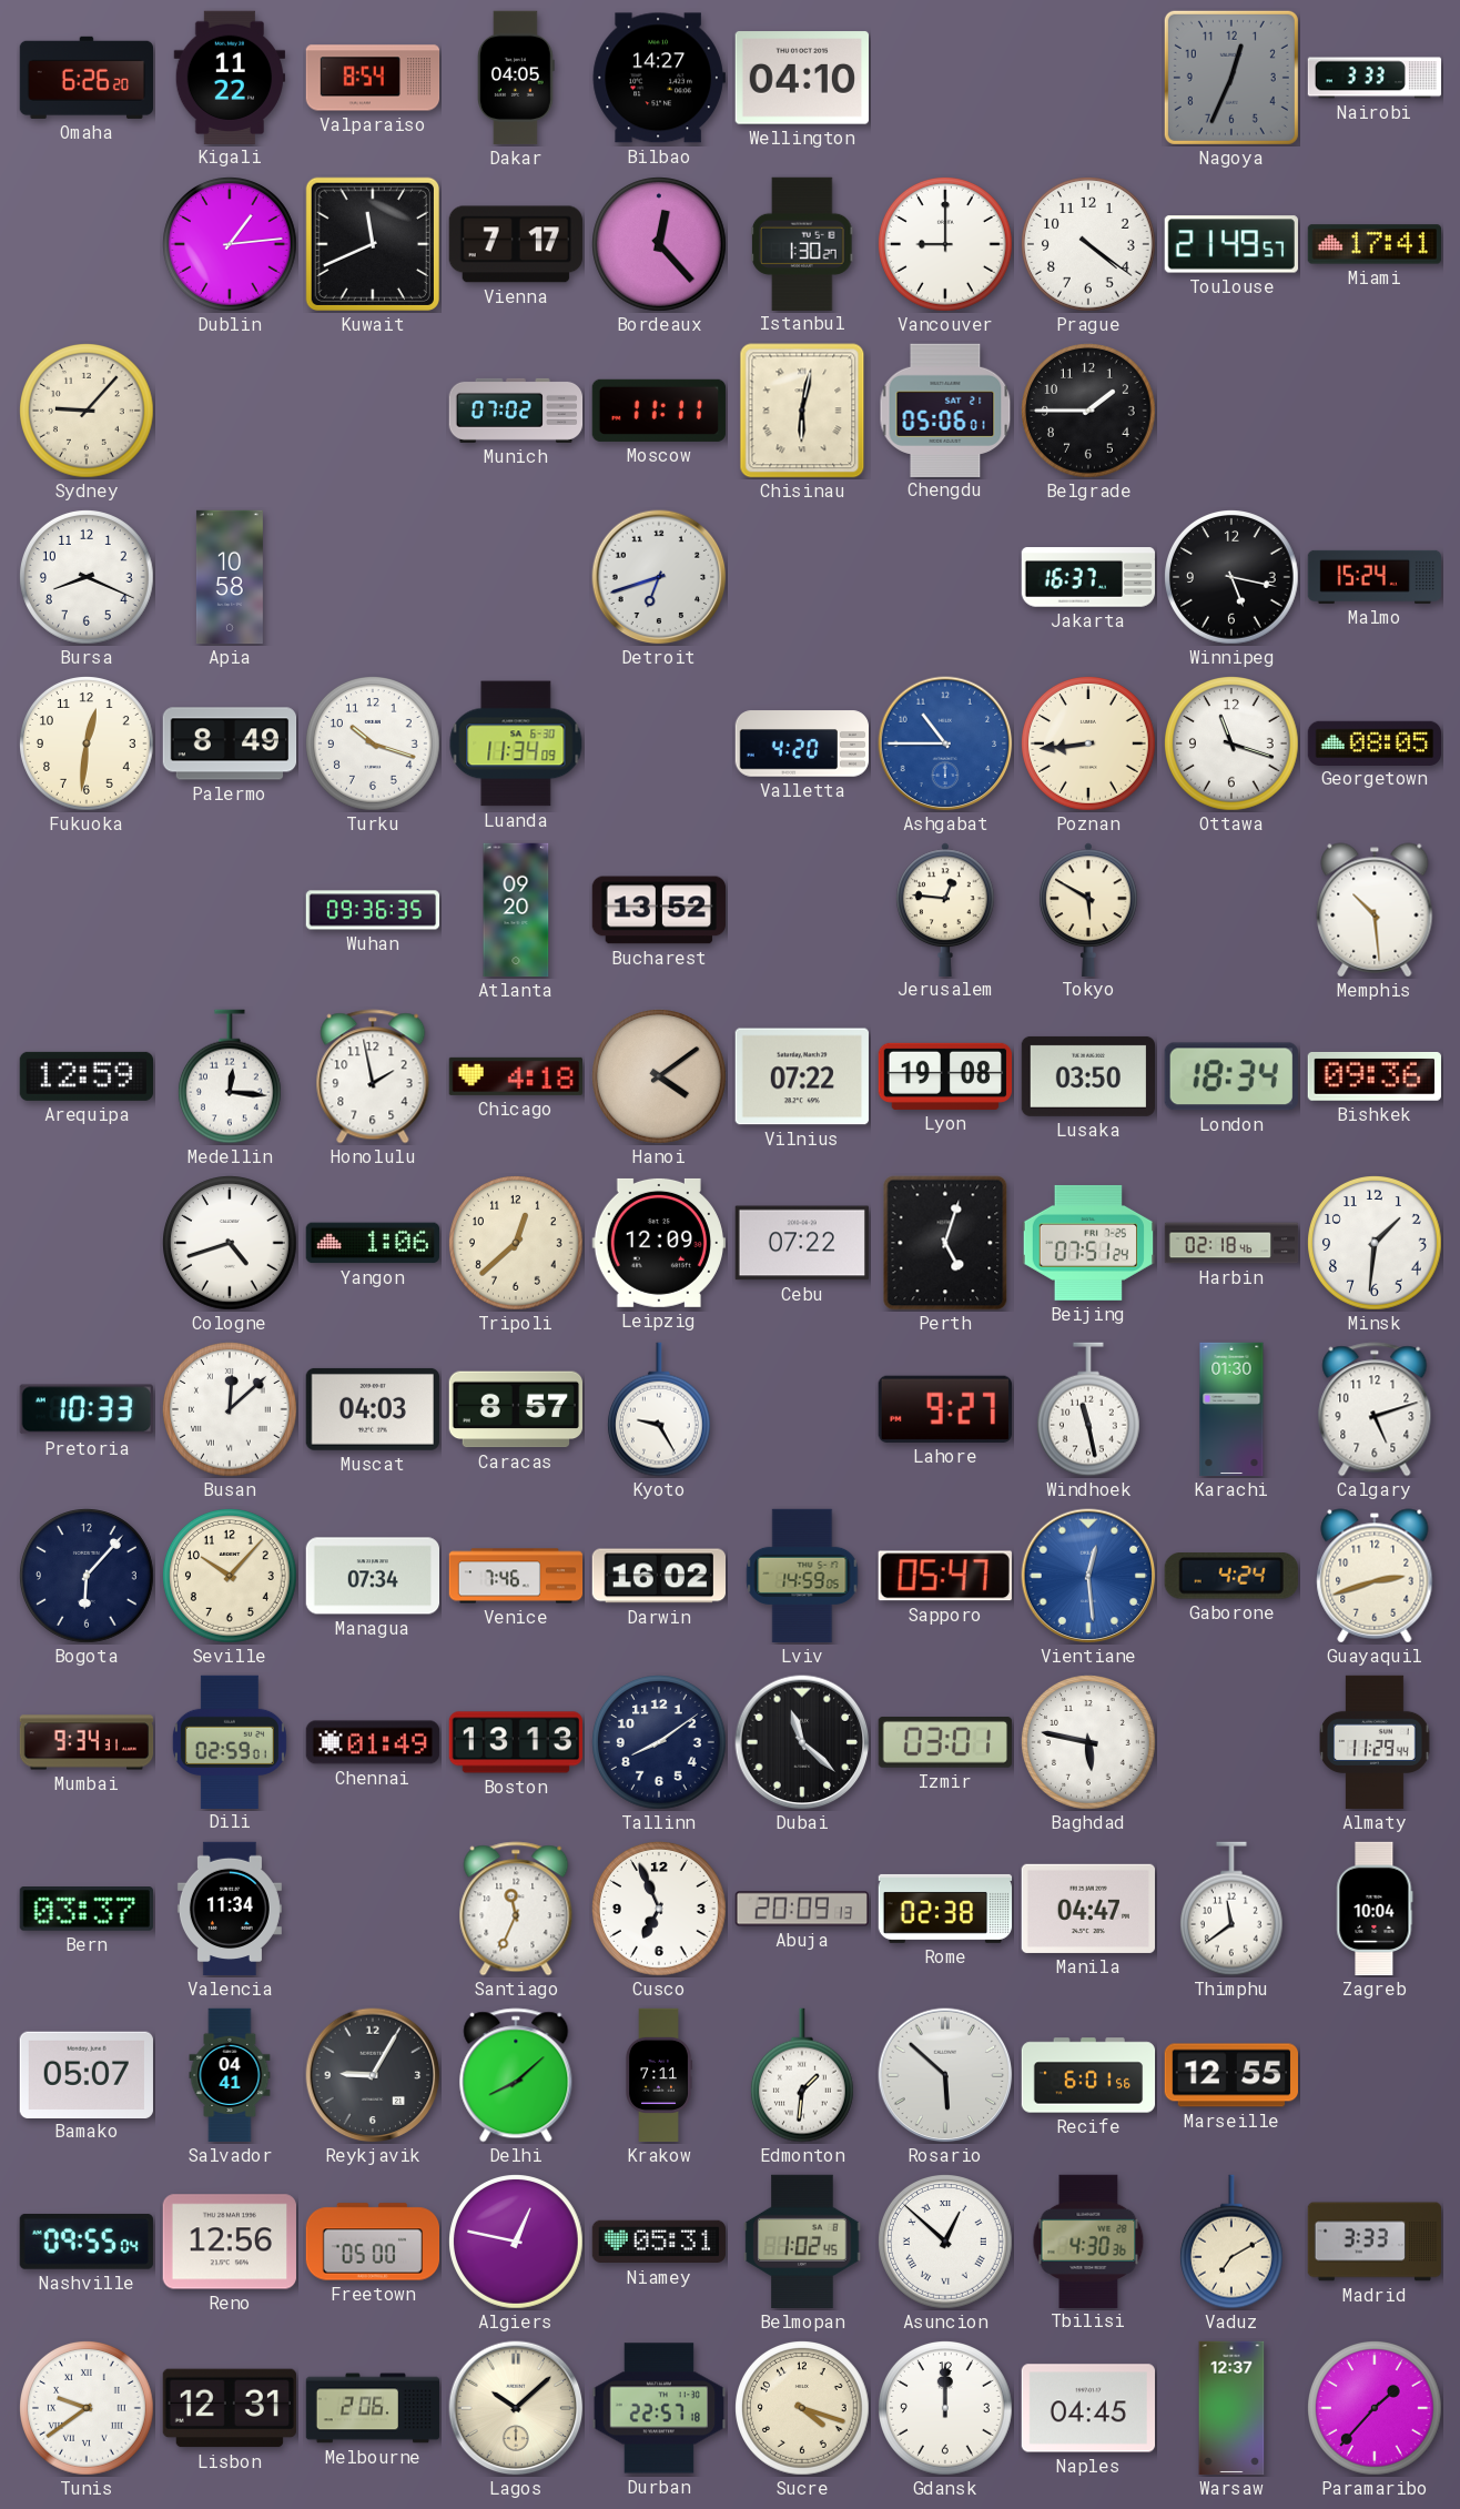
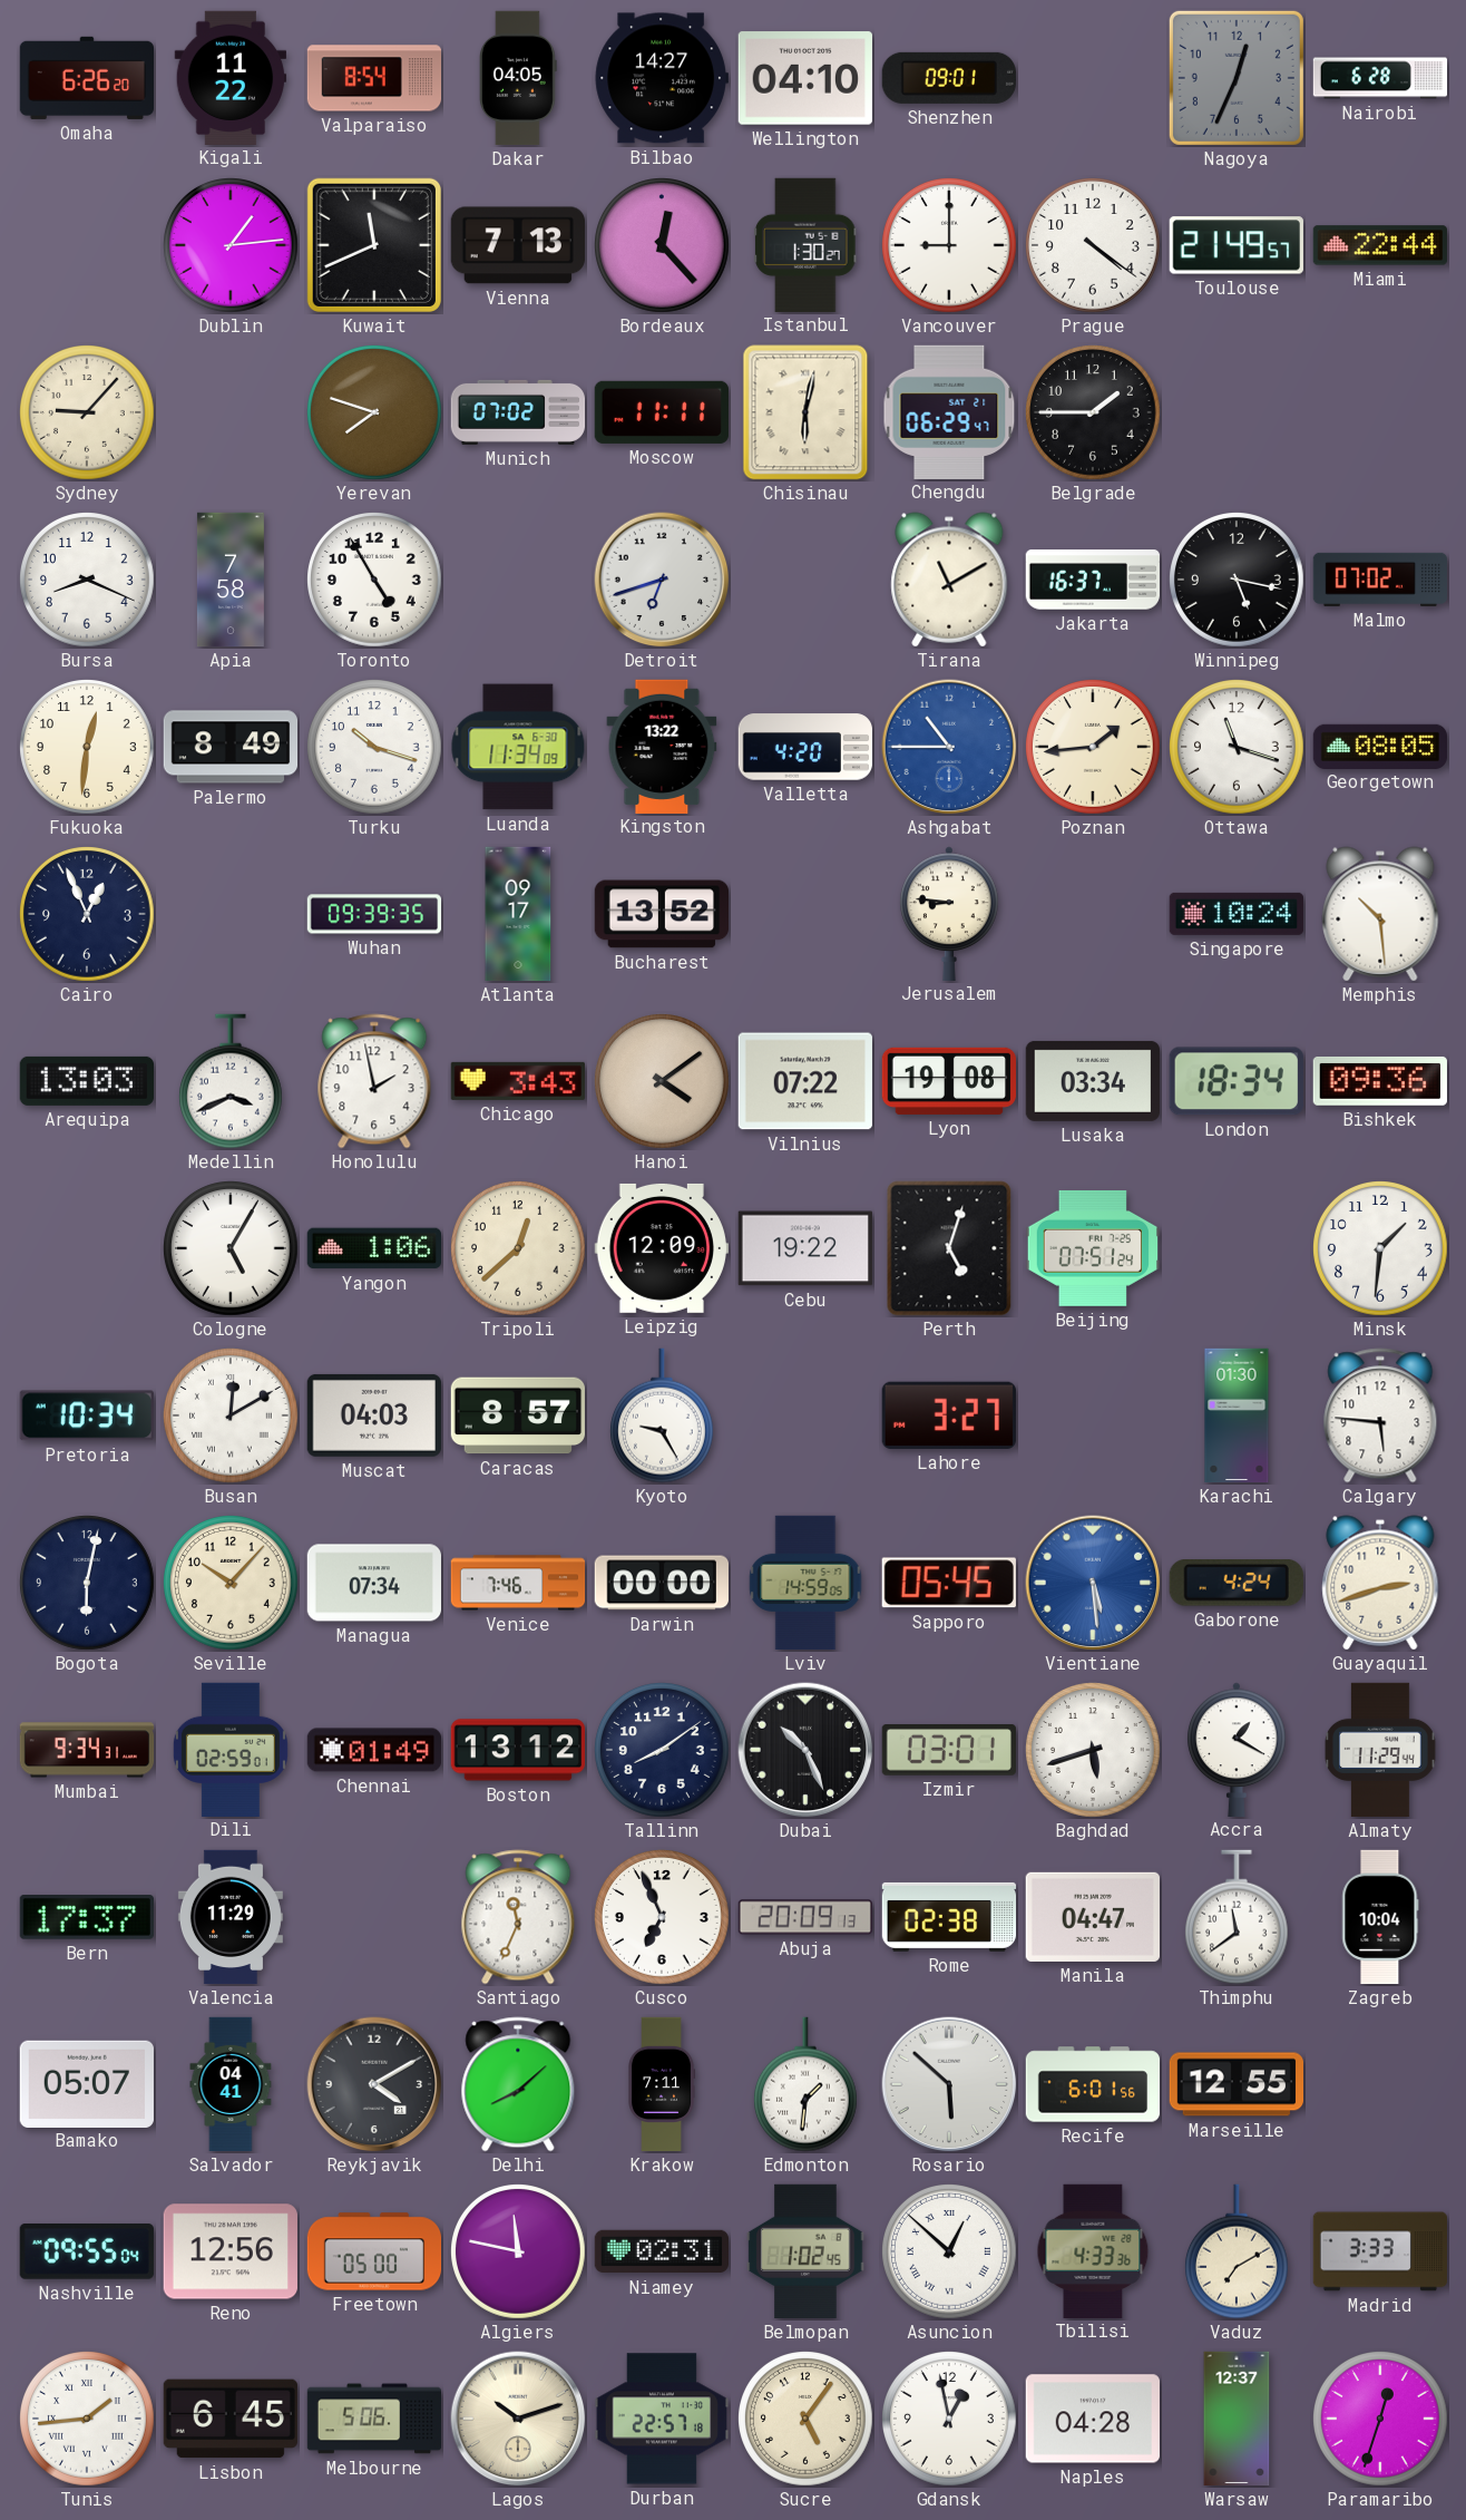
Shenzhen: none -> 09:01
Nairobi: 3:33 -> 6:28
Vienna: 7:17 -> 7:13
Miami: 17:41 -> 22:44
Yerevan: none -> 7:48
Chengdu: 05:06 -> 06:29
Apia: 10:58 -> 7:58
Toronto: none -> 4:55
Tirana: none -> 11:10
Malmo: 15:24 -> 07:02
Kingston: none -> 13:22
Poznan: 8:44 -> 1:44
Cairo: none -> 12:56
Wuhan: 09:36 -> 09:39
Atlanta: 09:20 -> 09:17
Jerusalem: 12:46 -> 8:46
Tokyo: 5:50 -> none
Singapore: none -> 10:24
Arequipa: 12:59 -> 13:03
Medellin: 12:16 -> 3:41
Chicago: 4:18 -> 3:43
Lusaka: 03:50 -> 03:34
Cologne: 4:42 -> 5:05
Cebu: 07:22 -> 19:22
Harbin: 02:18 -> none
Pretoria: 10:33 -> 10:34
Busan: 12:08 -> 12:10
Lahore: 9:27 -> 3:27
Windhoek: 11:28 -> none
Calgary: 5:12 -> 5:46
Bogota: 6:07 -> 6:02
Darwin: 16:02 -> 00:00
Sapporo: 05:47 -> 05:45
Vientiane: 12:29 -> 5:29
Boston: 13:13 -> 13:12
Dubai: 11:22 -> 10:26
Baghdad: 5:47 -> 5:42
Accra: none -> 1:20
Bern: 03:37 -> 17:37
Valencia: 11:34 -> 11:29
Reykjavik: 9:05 -> 4:10
Algiers: 12:47 -> 11:47
Niamey: 05:31 -> 02:31
Tbilisi: 4:30 -> 4:33
Tunis: 9:39 -> 1:44
Lisbon: 12:31 -> 6:45
Melbourne: 2:06 -> 5:06
Lagos: 10:08 -> 10:12
Sucre: 4:18 -> 5:06
Gdansk: 12:00 -> 12:58
Naples: 04:45 -> 04:28
Paramaribo: 1:37 -> 12:33
